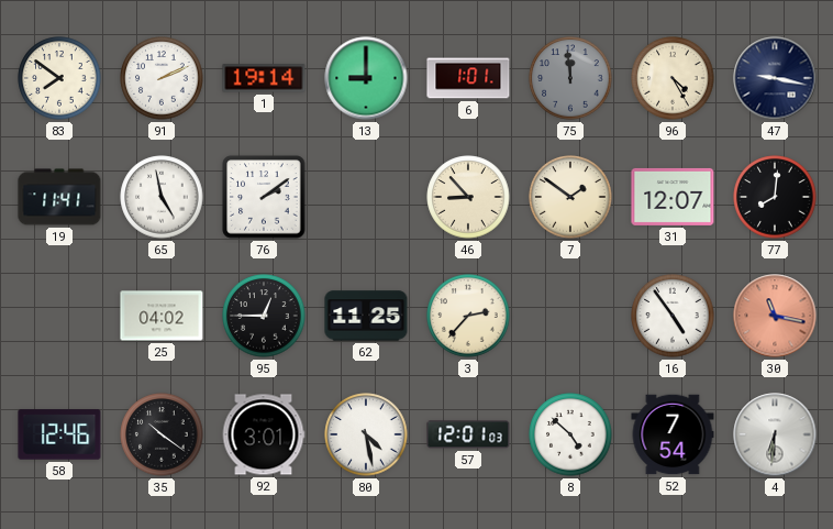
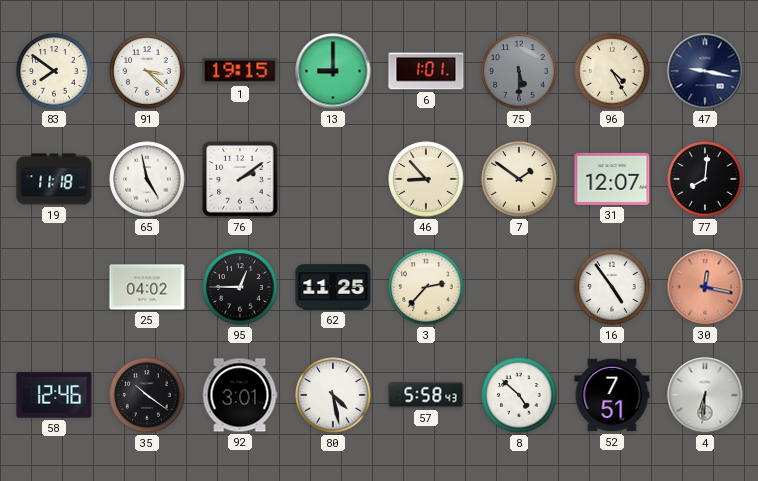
91: 2:11 -> 3:22
1: 19:14 -> 19:15
75: 11:59 -> 5:30
19: 11:41 -> 11:18
30: 11:17 -> 12:17
57: 12:01 -> 5:58
52: 7:54 -> 7:51
